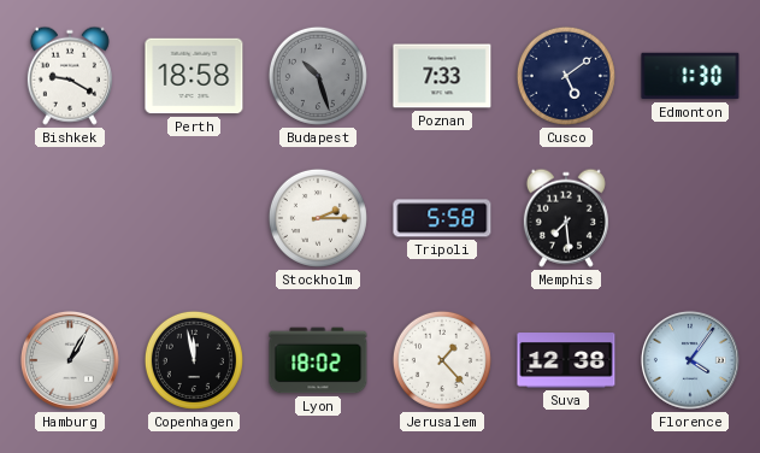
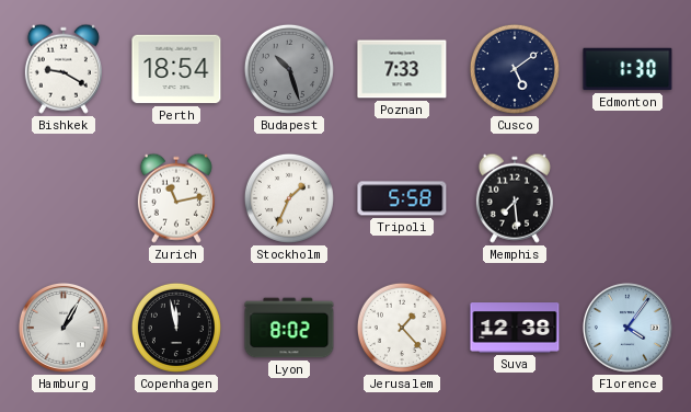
Perth: 18:58 -> 18:54
Zurich: none -> 11:13
Stockholm: 2:15 -> 1:34
Lyon: 18:02 -> 8:02
